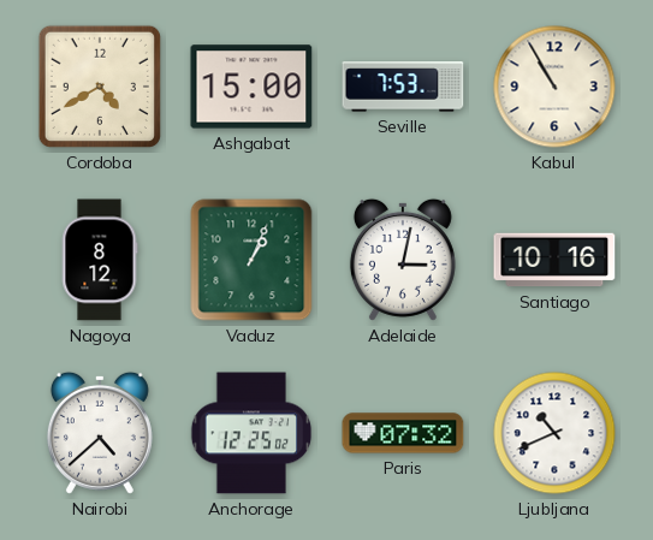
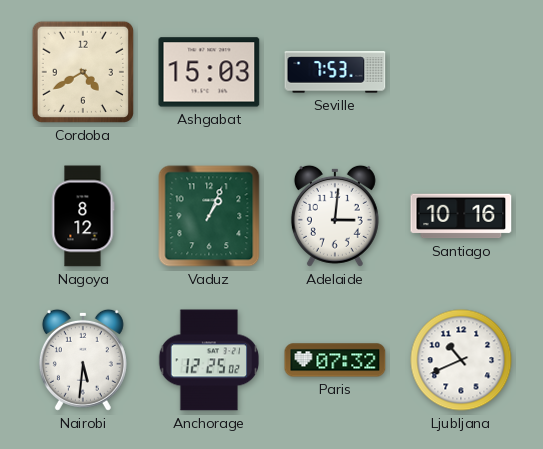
Ashgabat: 15:00 -> 15:03
Kabul: 10:55 -> none
Adelaide: 3:02 -> 3:01
Nairobi: 4:38 -> 5:31
